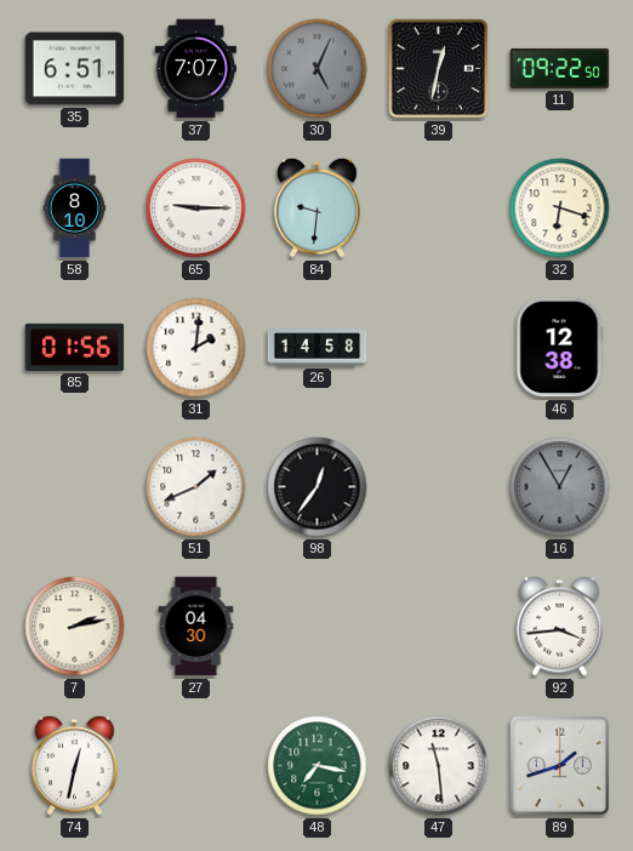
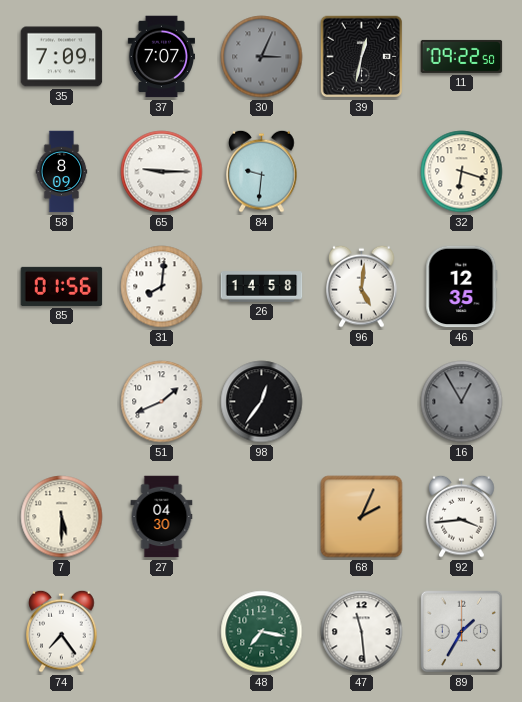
35: 6:51 -> 7:09
30: 5:04 -> 3:04
58: 8:10 -> 8:09
31: 2:01 -> 8:01
96: none -> 5:01
46: 12:38 -> 12:35
7: 2:13 -> 5:30
68: none -> 2:04
74: 12:32 -> 7:24
89: 1:42 -> 1:35
